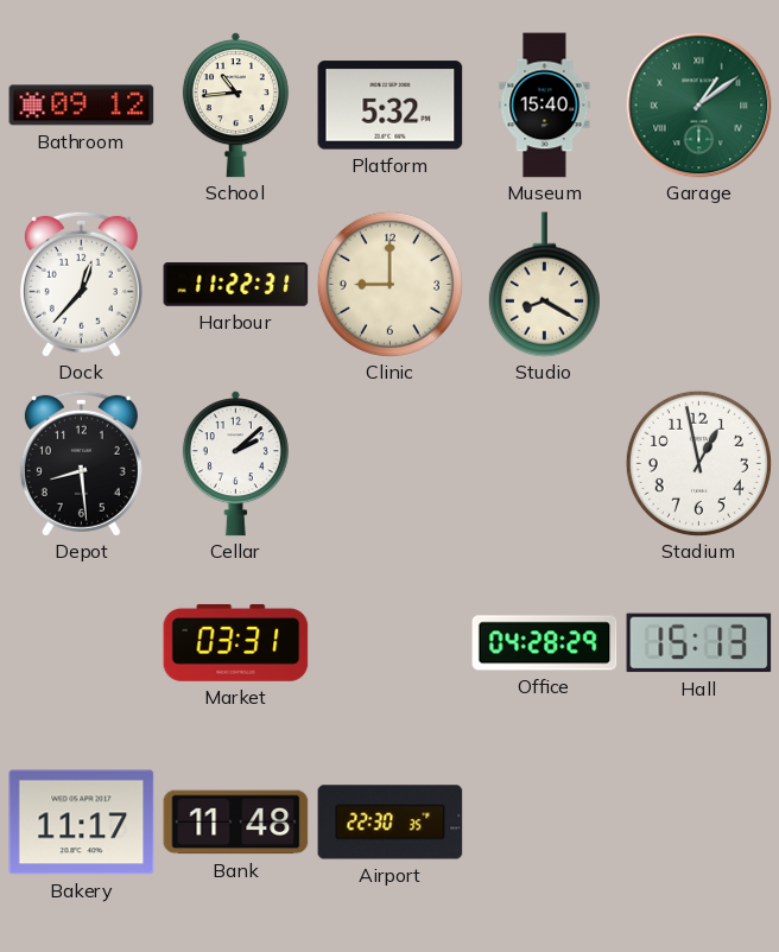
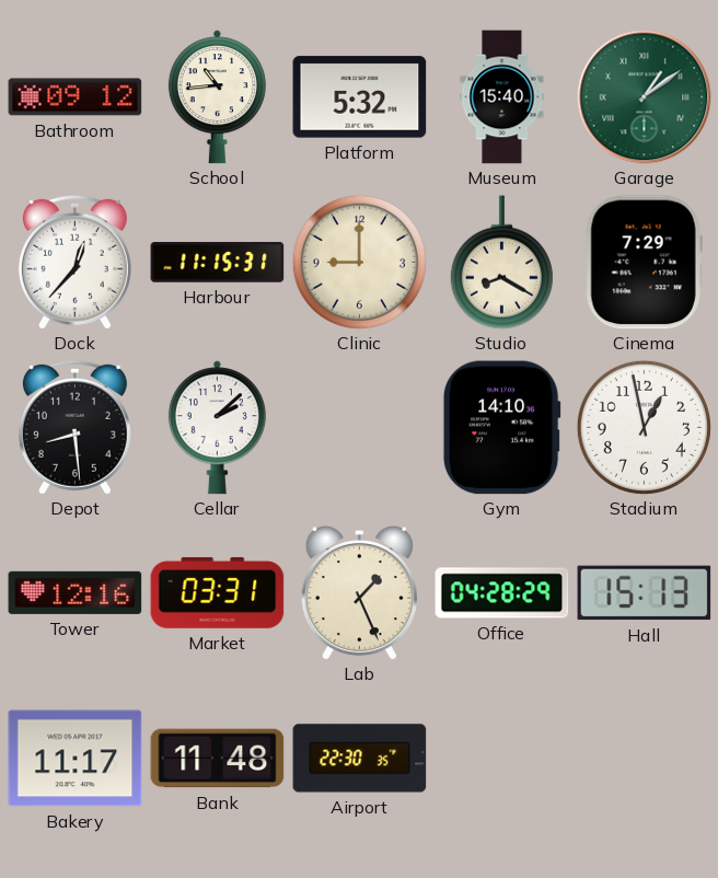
Harbour: 11:22 -> 11:15
Cinema: none -> 7:29
Gym: none -> 14:10
Tower: none -> 12:16
Lab: none -> 1:26
